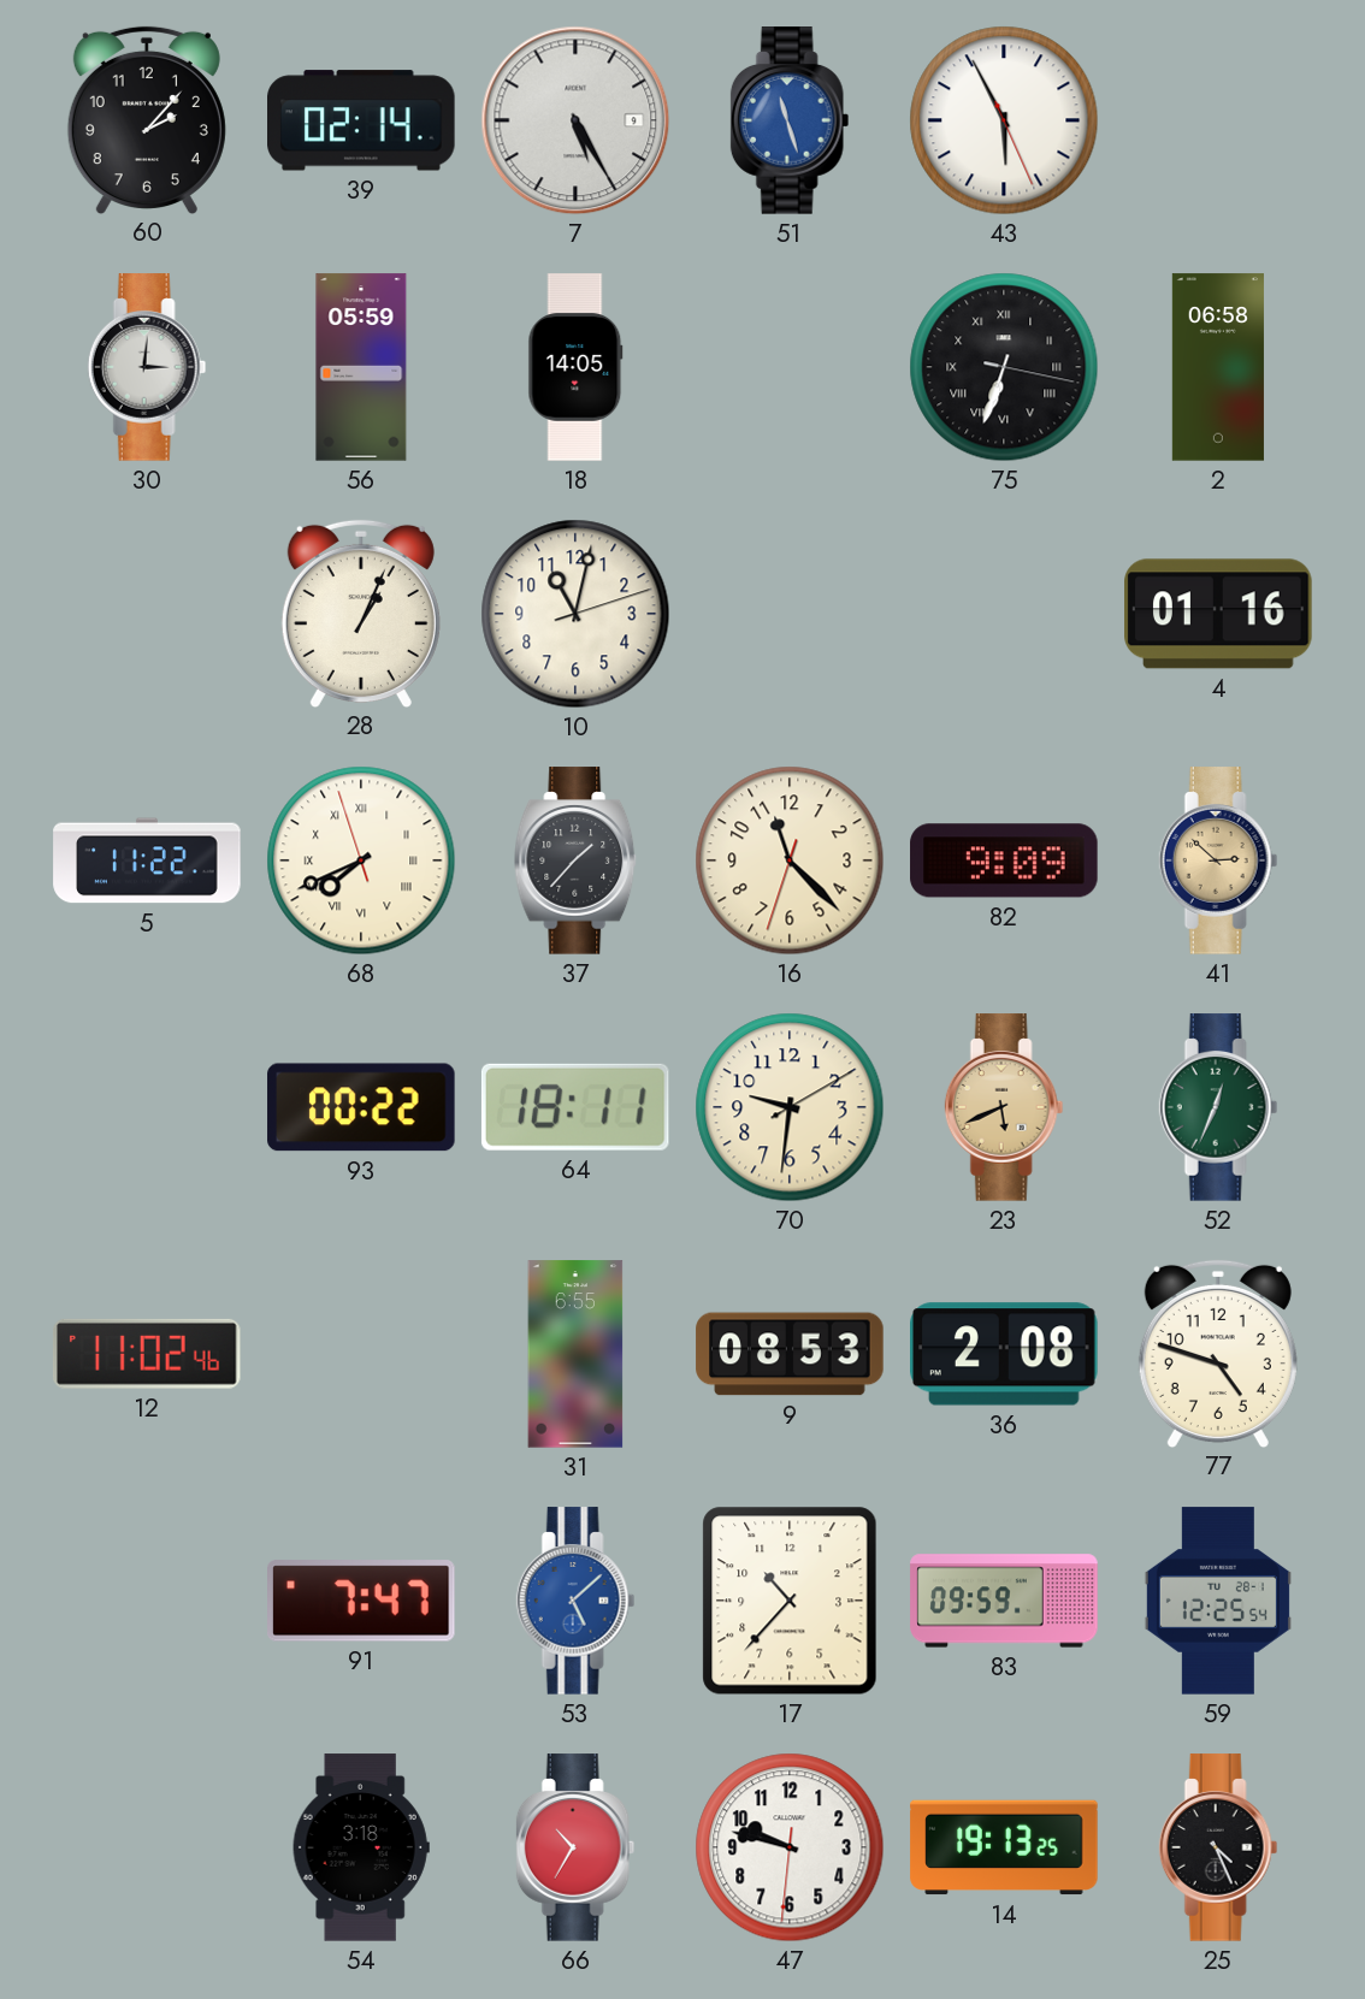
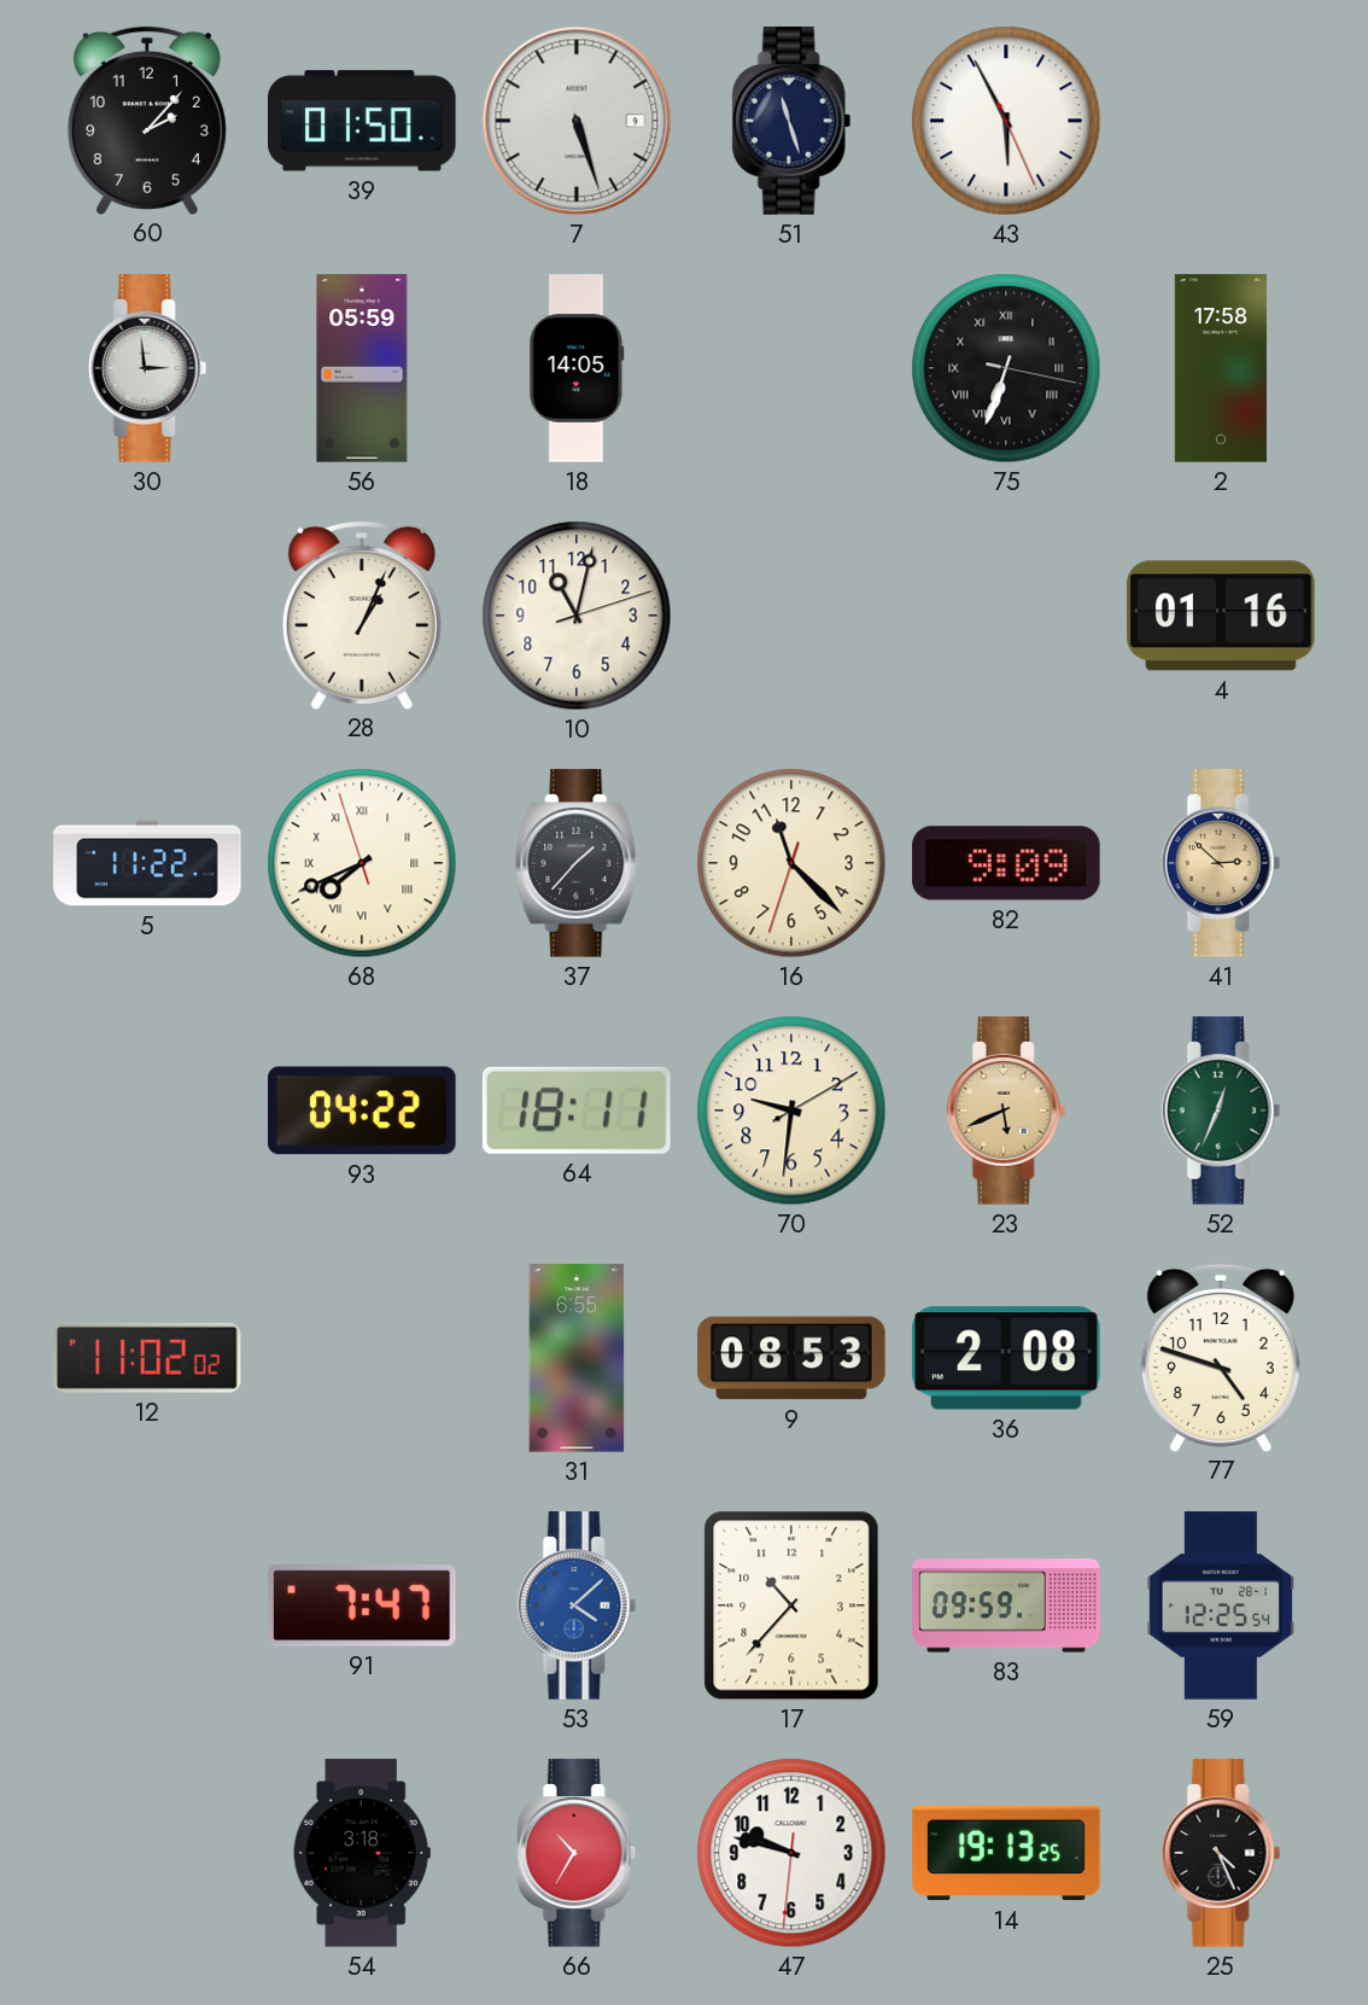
39: 02:14 -> 01:50
7: 5:25 -> 5:27
51 dial: blue -> navy
30: 3:01 -> 2:59
2: 06:58 -> 17:58
93: 00:22 -> 04:22
12: 11:02:46 -> 11:02:02
53: 5:08 -> 4:08
